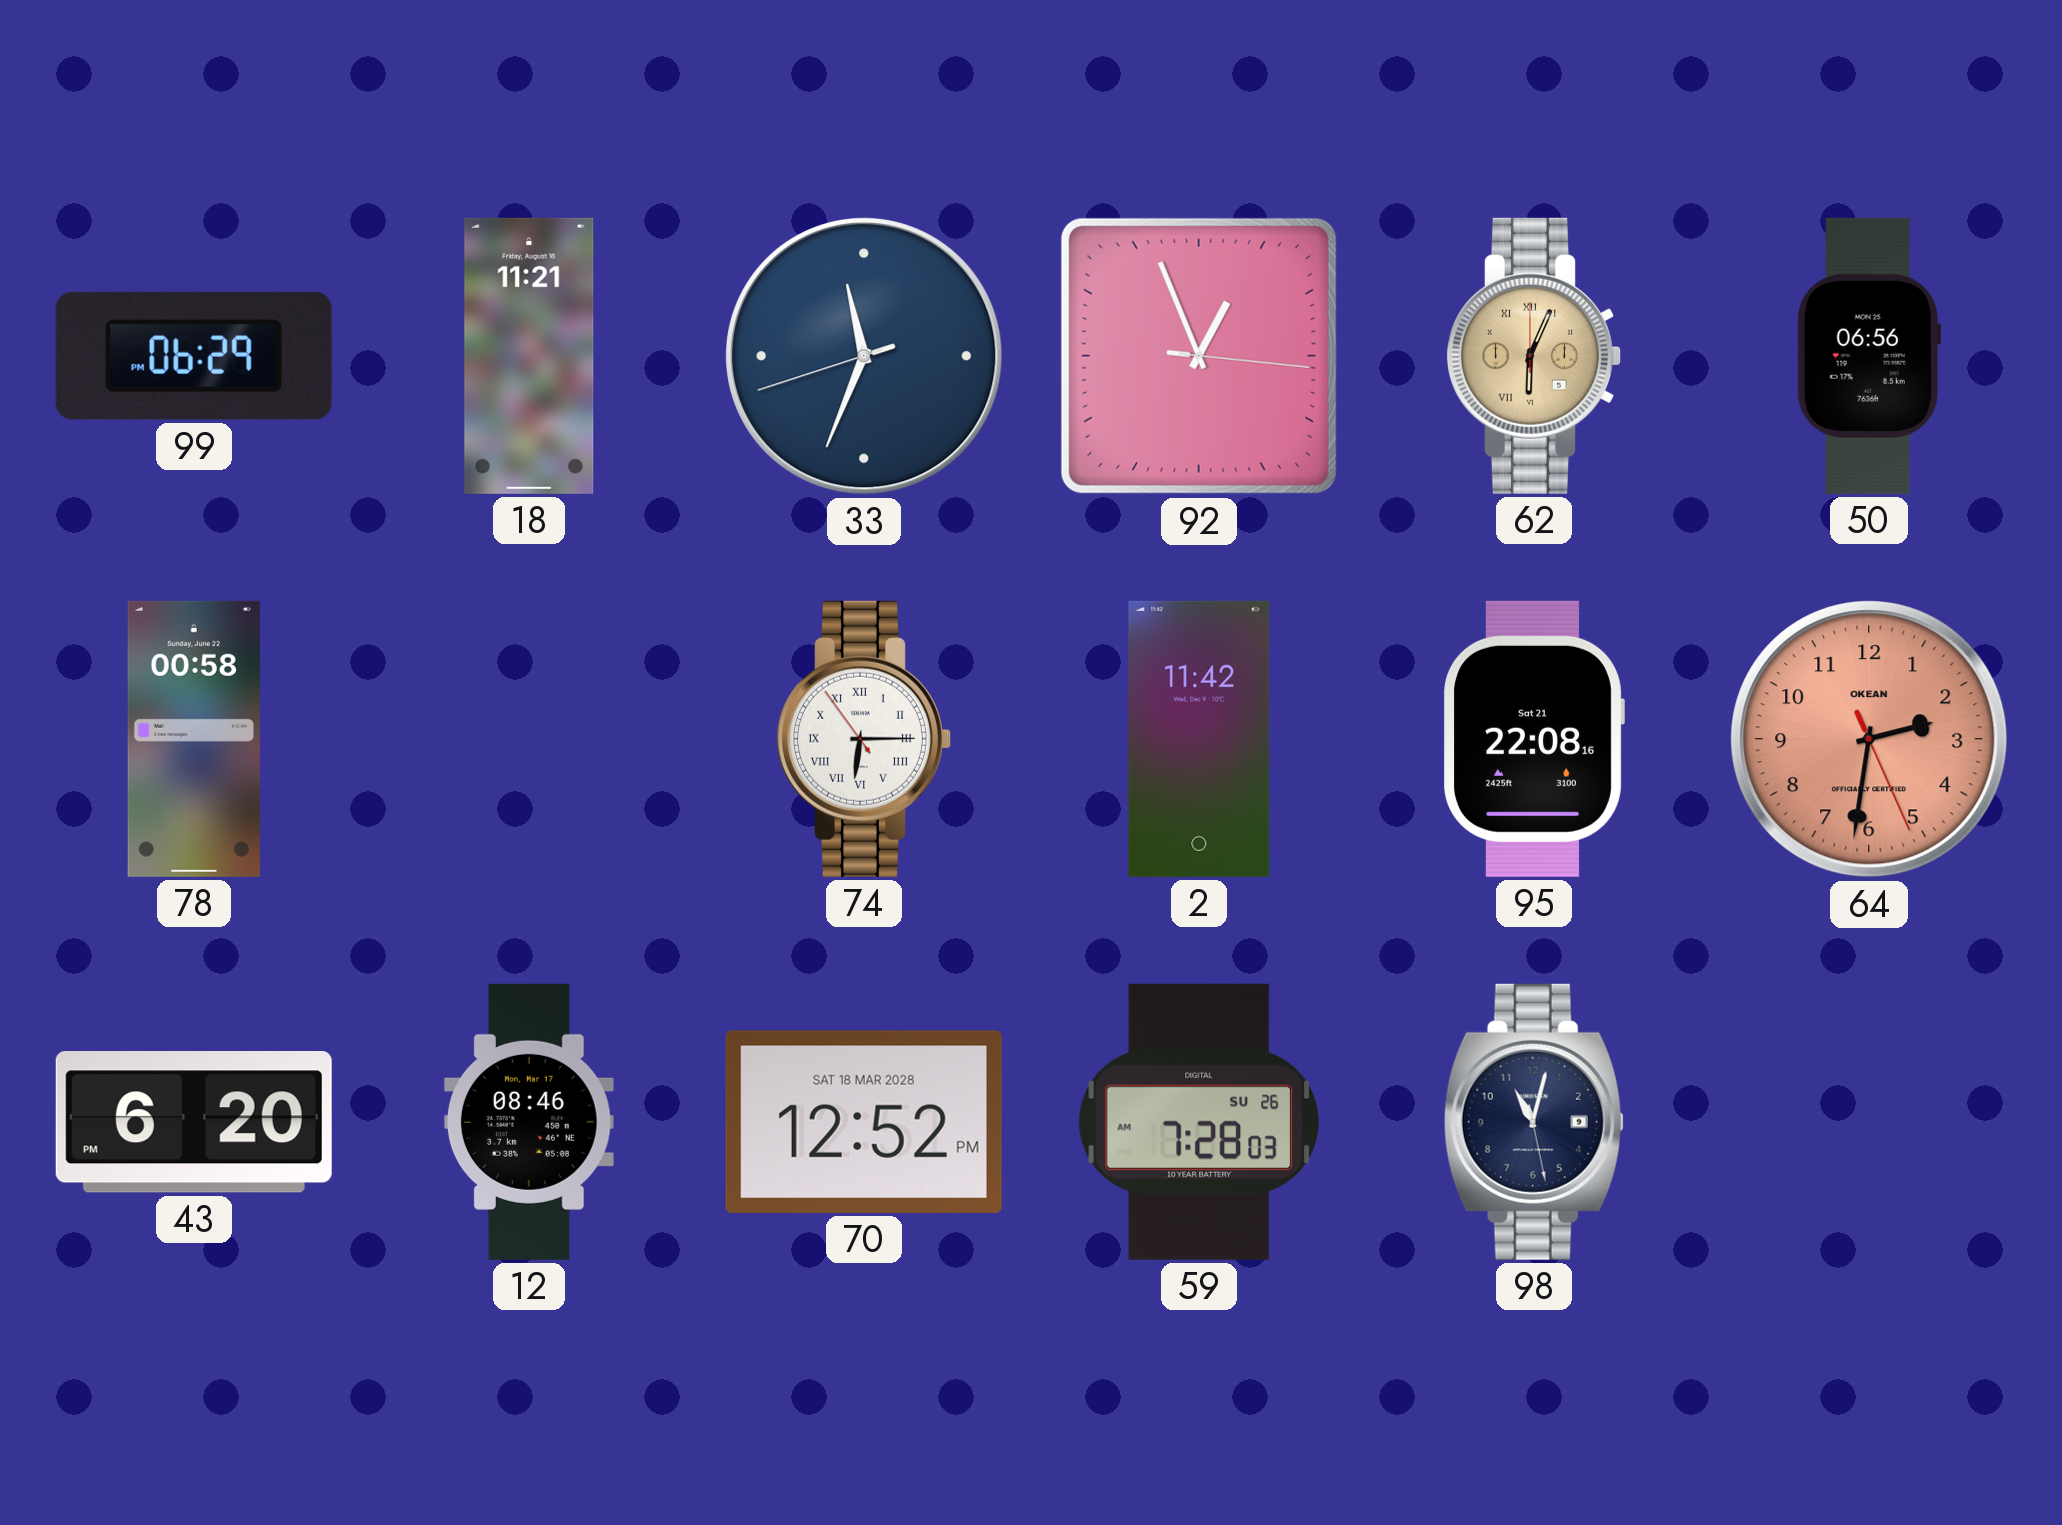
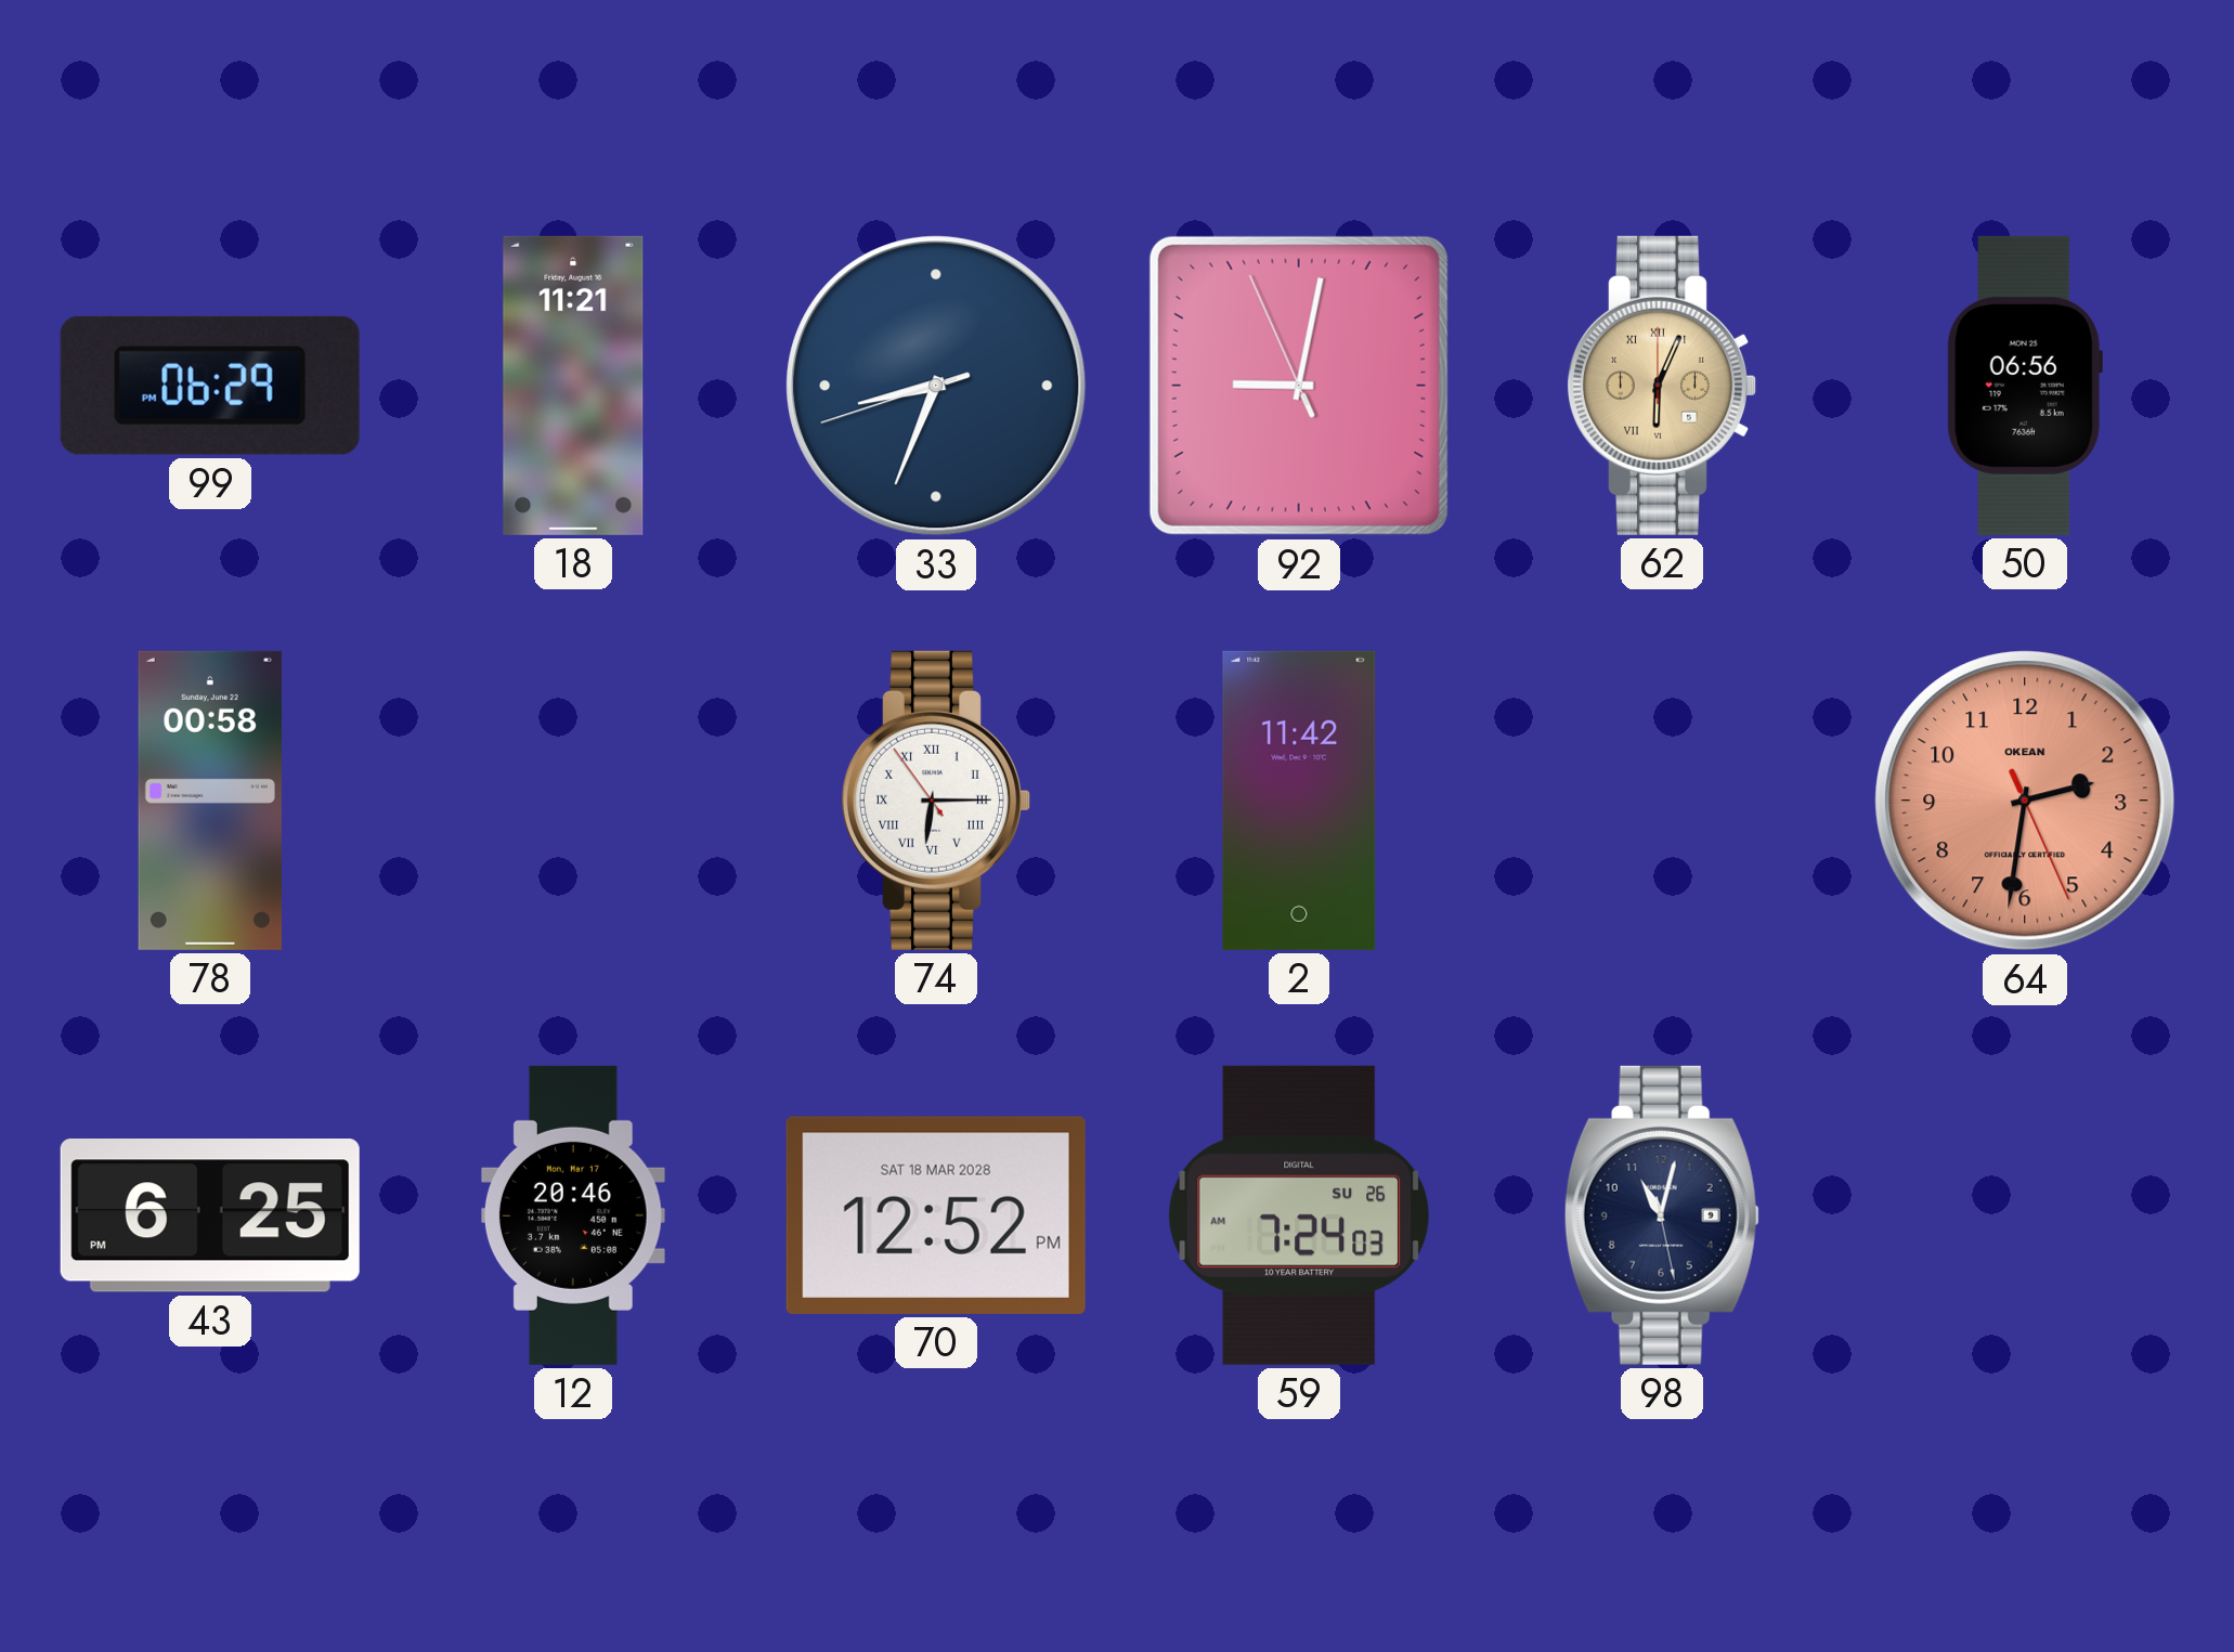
33: 11:33 -> 8:33
92: 12:56 -> 9:01
95: 22:08 -> none
43: 6:20 -> 6:25
12: 08:46 -> 20:46
59: 7:28 -> 7:24
